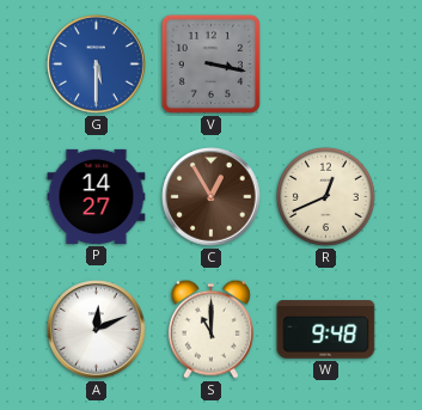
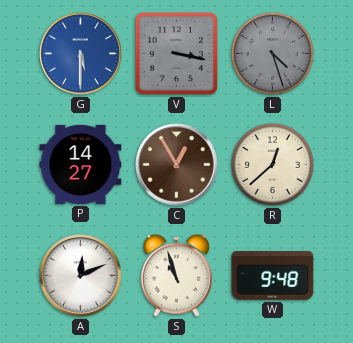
L: none -> 4:27
R: 12:41 -> 12:38
S: 11:00 -> 10:57
